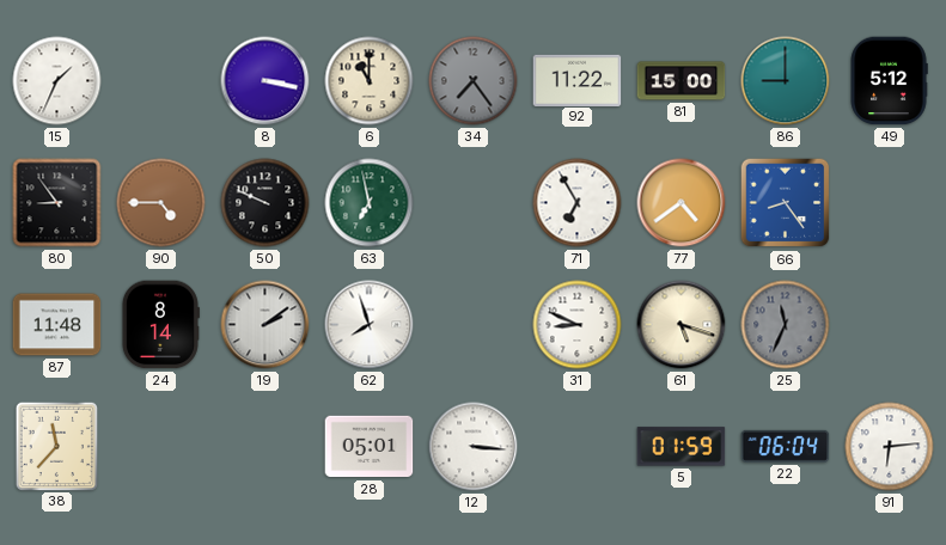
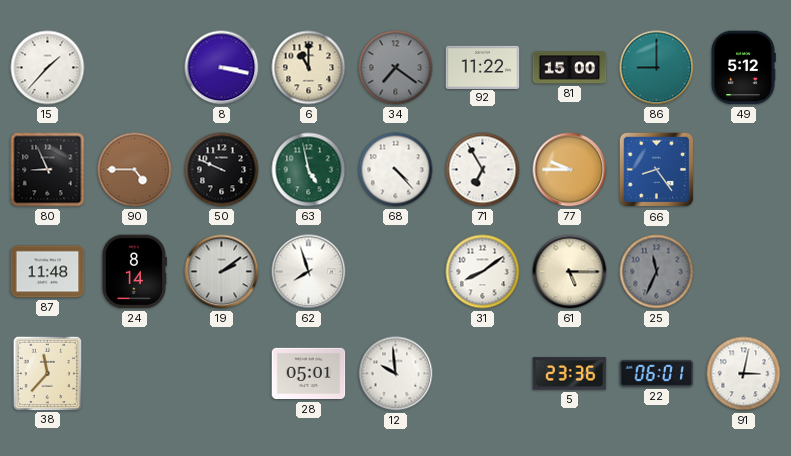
15: 1:34 -> 1:37
34: 7:24 -> 7:21
80: 8:54 -> 8:56
63: 6:58 -> 4:58
68: none -> 4:23
77: 4:39 -> 9:45
31: 8:49 -> 8:09
61: 5:18 -> 5:15
12: 3:16 -> 9:59
5: 01:59 -> 23:36
22: 06:04 -> 06:01
91: 6:14 -> 3:02
